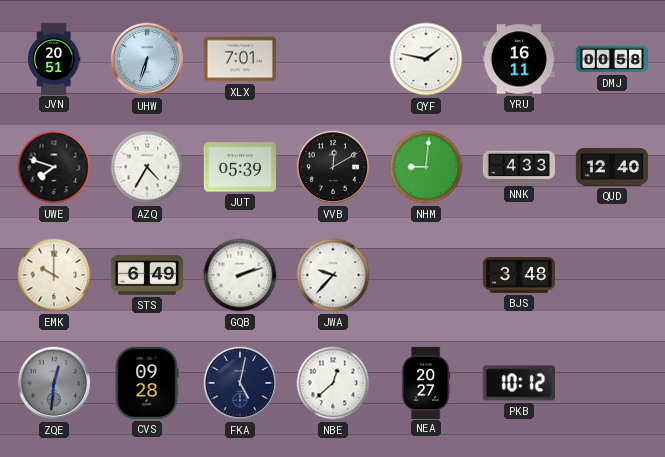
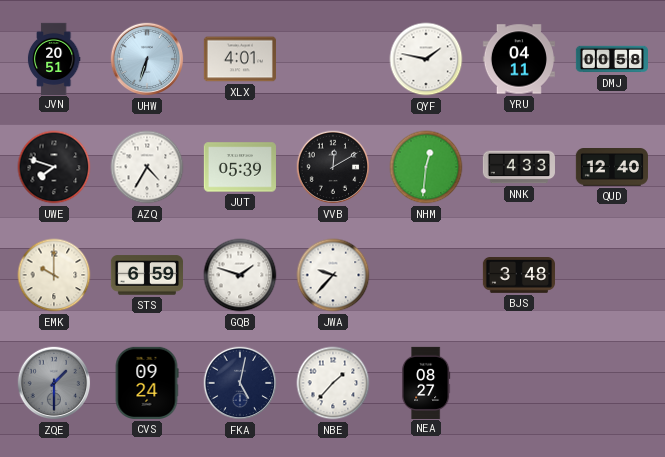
XLX: 7:01 -> 4:01
YRU: 16:11 -> 04:11
NHM: 9:01 -> 12:31
STS: 6:49 -> 6:59
GQB: 2:12 -> 1:48
ZQE: 12:31 -> 1:30
CVS: 09:28 -> 09:24
NBE: 12:38 -> 1:37
NEA: 20:27 -> 08:27
PKB: 10:12 -> none
